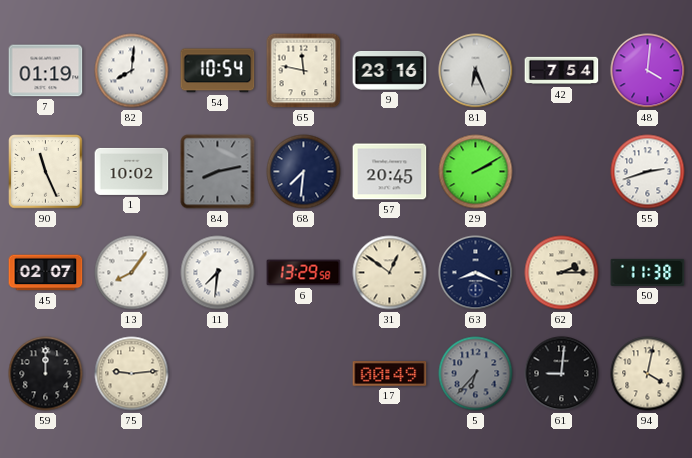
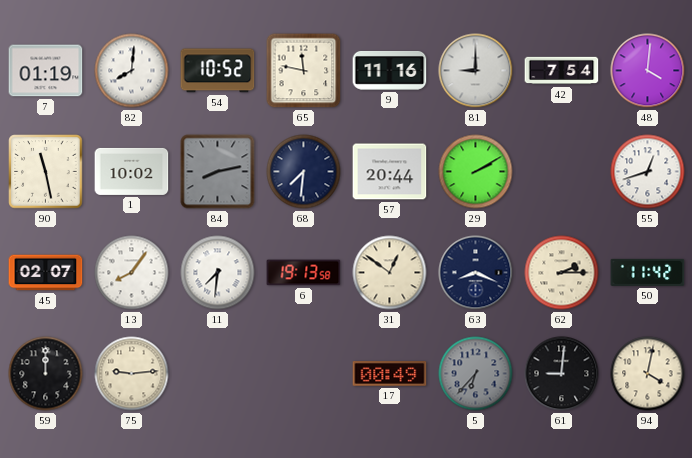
54: 10:54 -> 10:52
9: 23:16 -> 11:16
81: 6:26 -> 9:00
90: 11:26 -> 11:28
57: 20:45 -> 20:44
55: 2:42 -> 12:42
6: 13:29 -> 19:13
50: 11:38 -> 11:42
